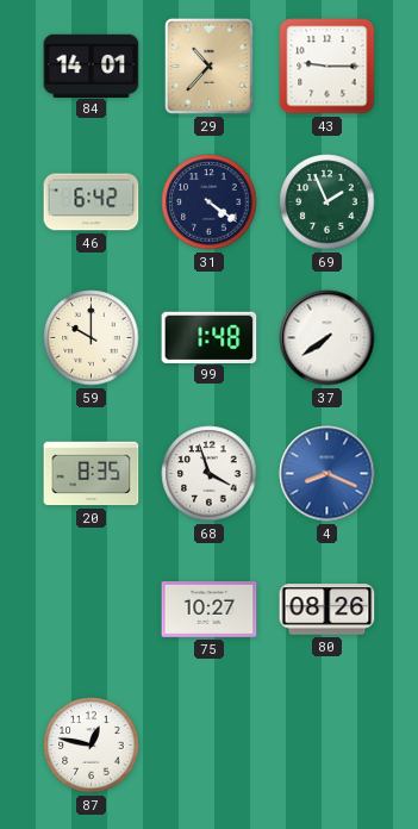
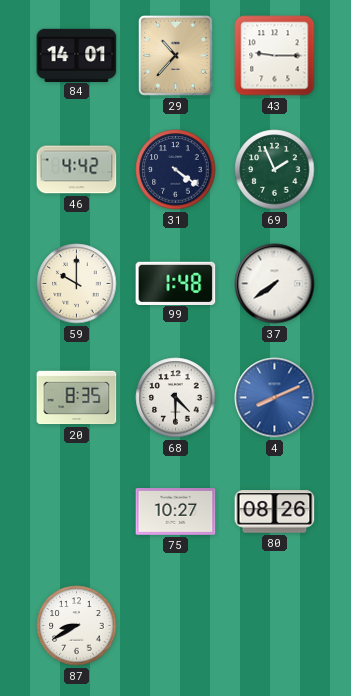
46: 6:42 -> 4:42
68: 3:57 -> 4:30
4: 8:19 -> 8:11
87: 12:47 -> 8:40
